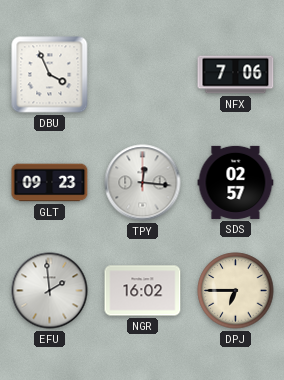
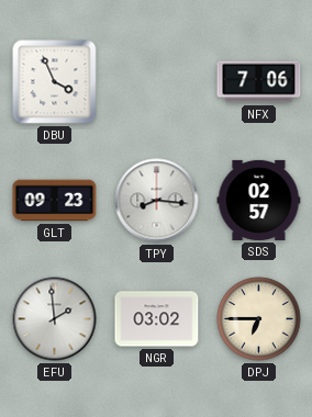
TPY: 12:16 -> 8:16
NGR: 16:02 -> 03:02
